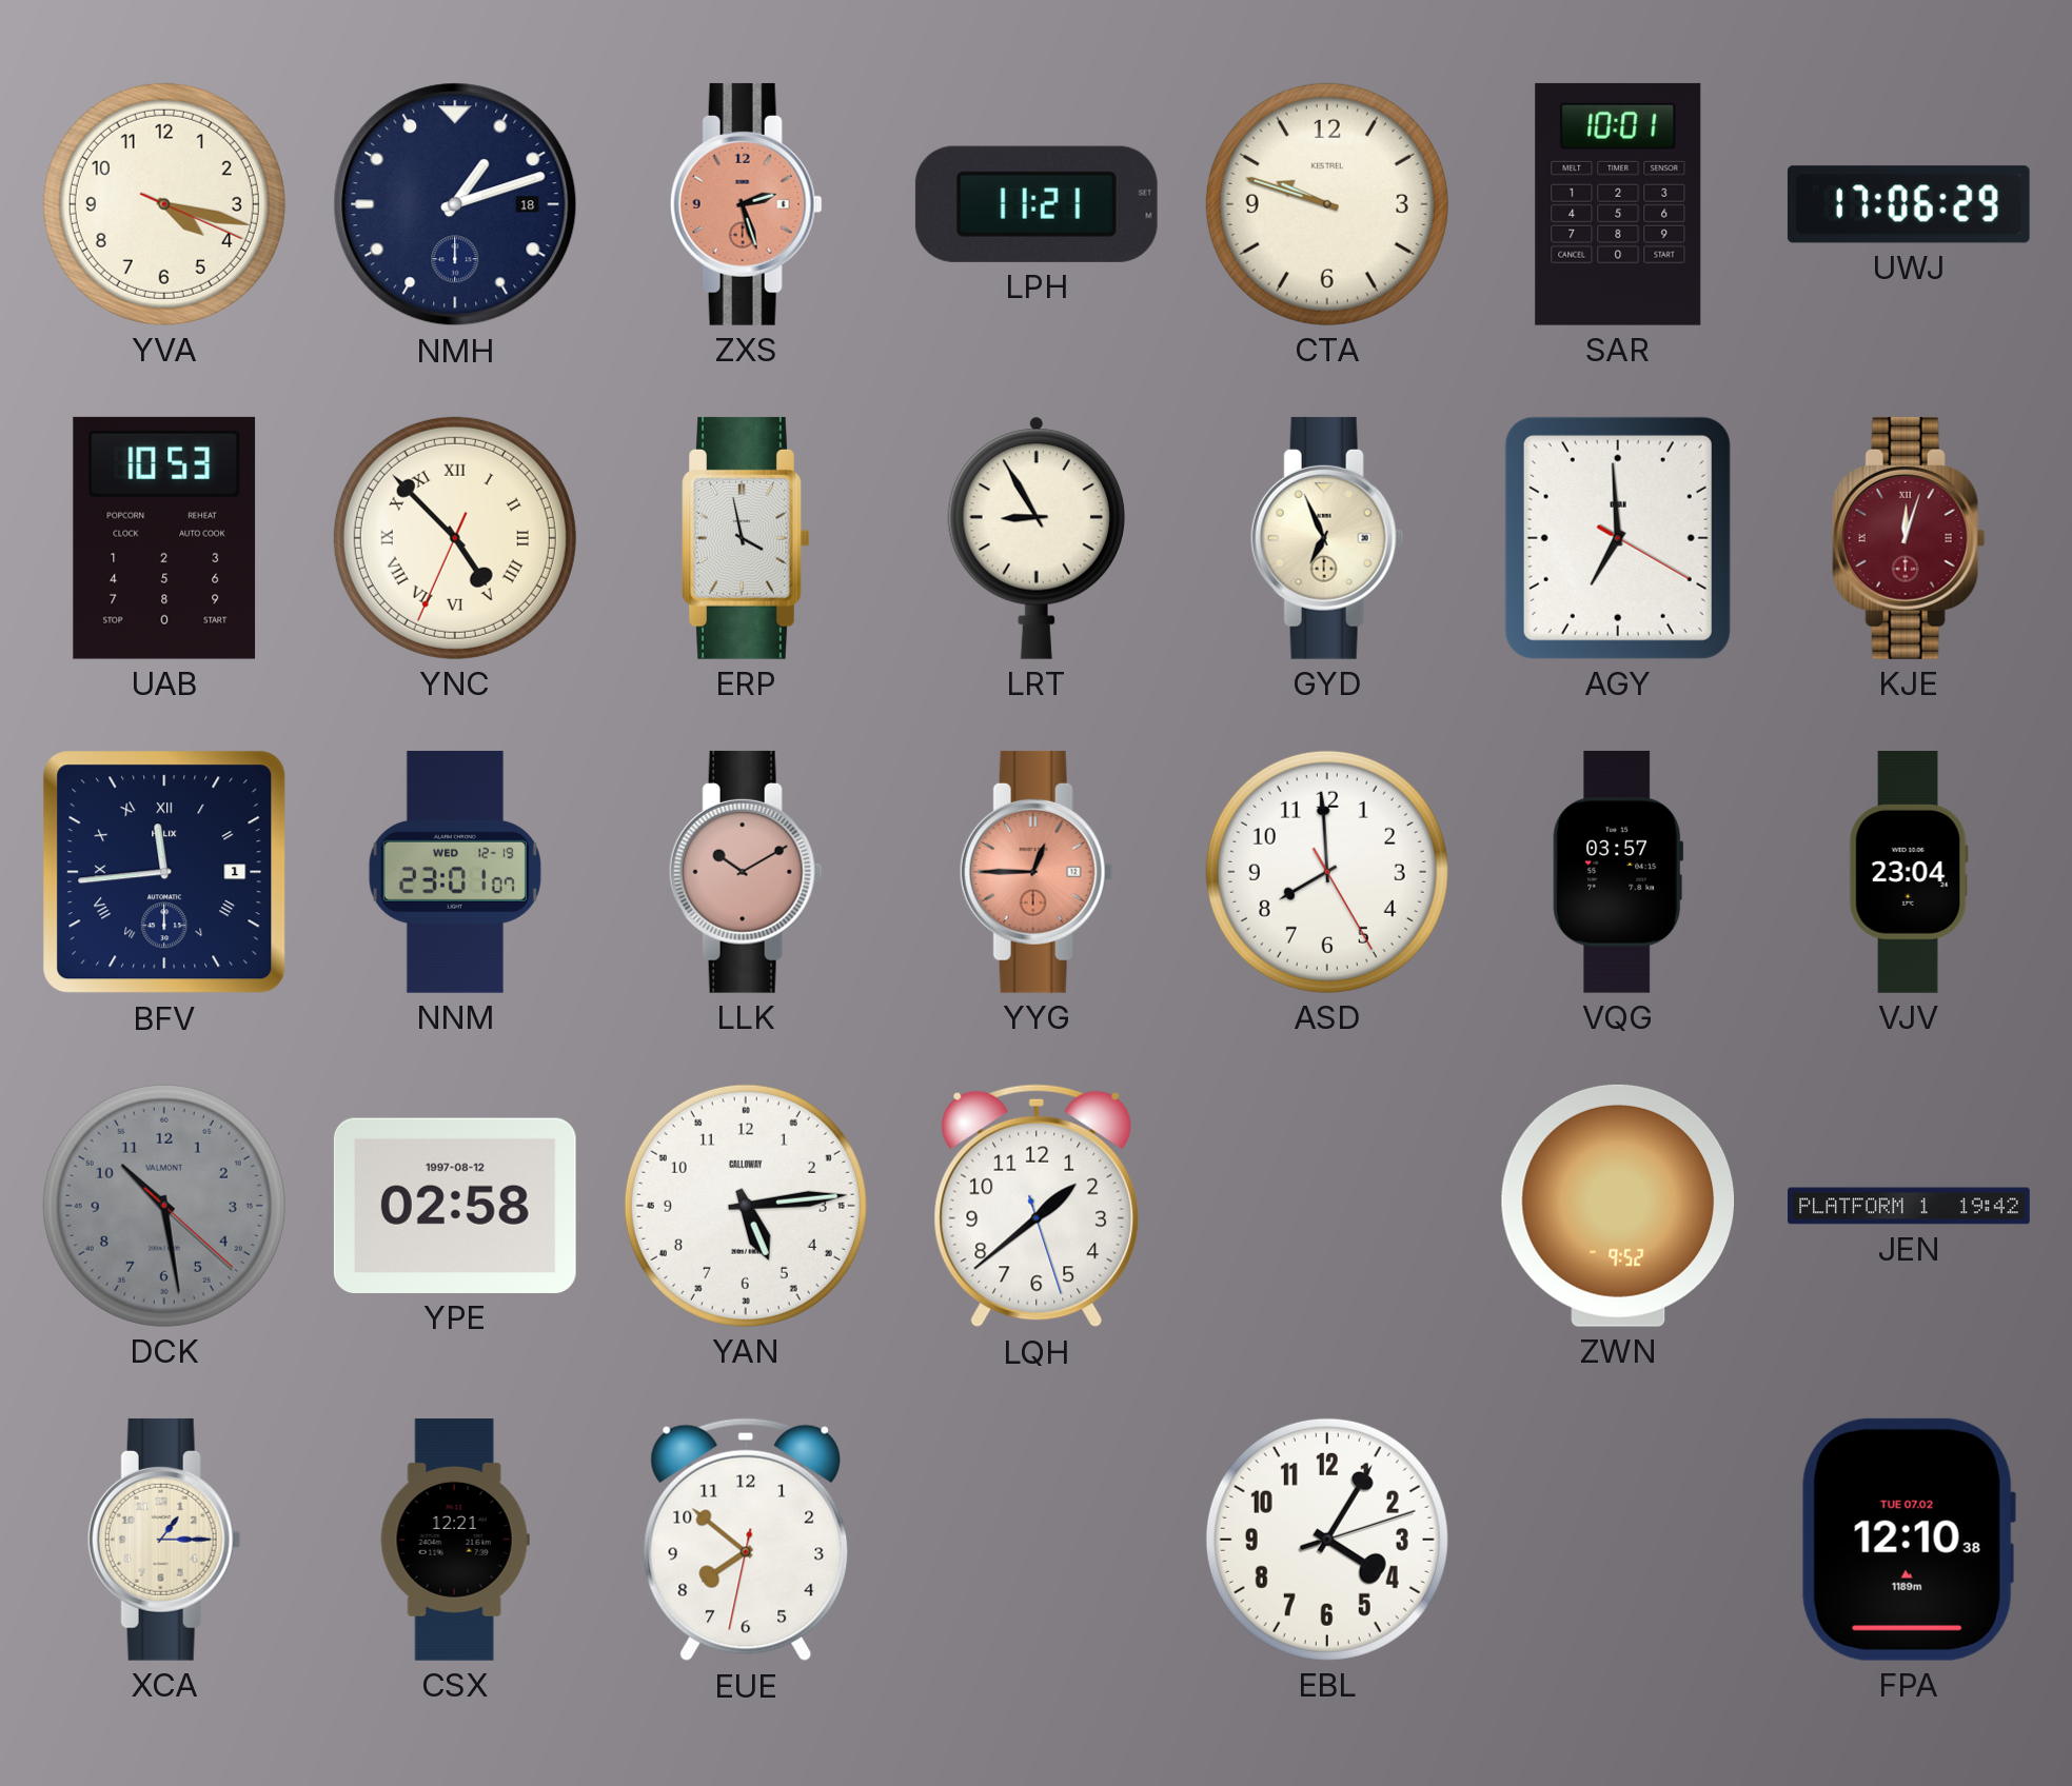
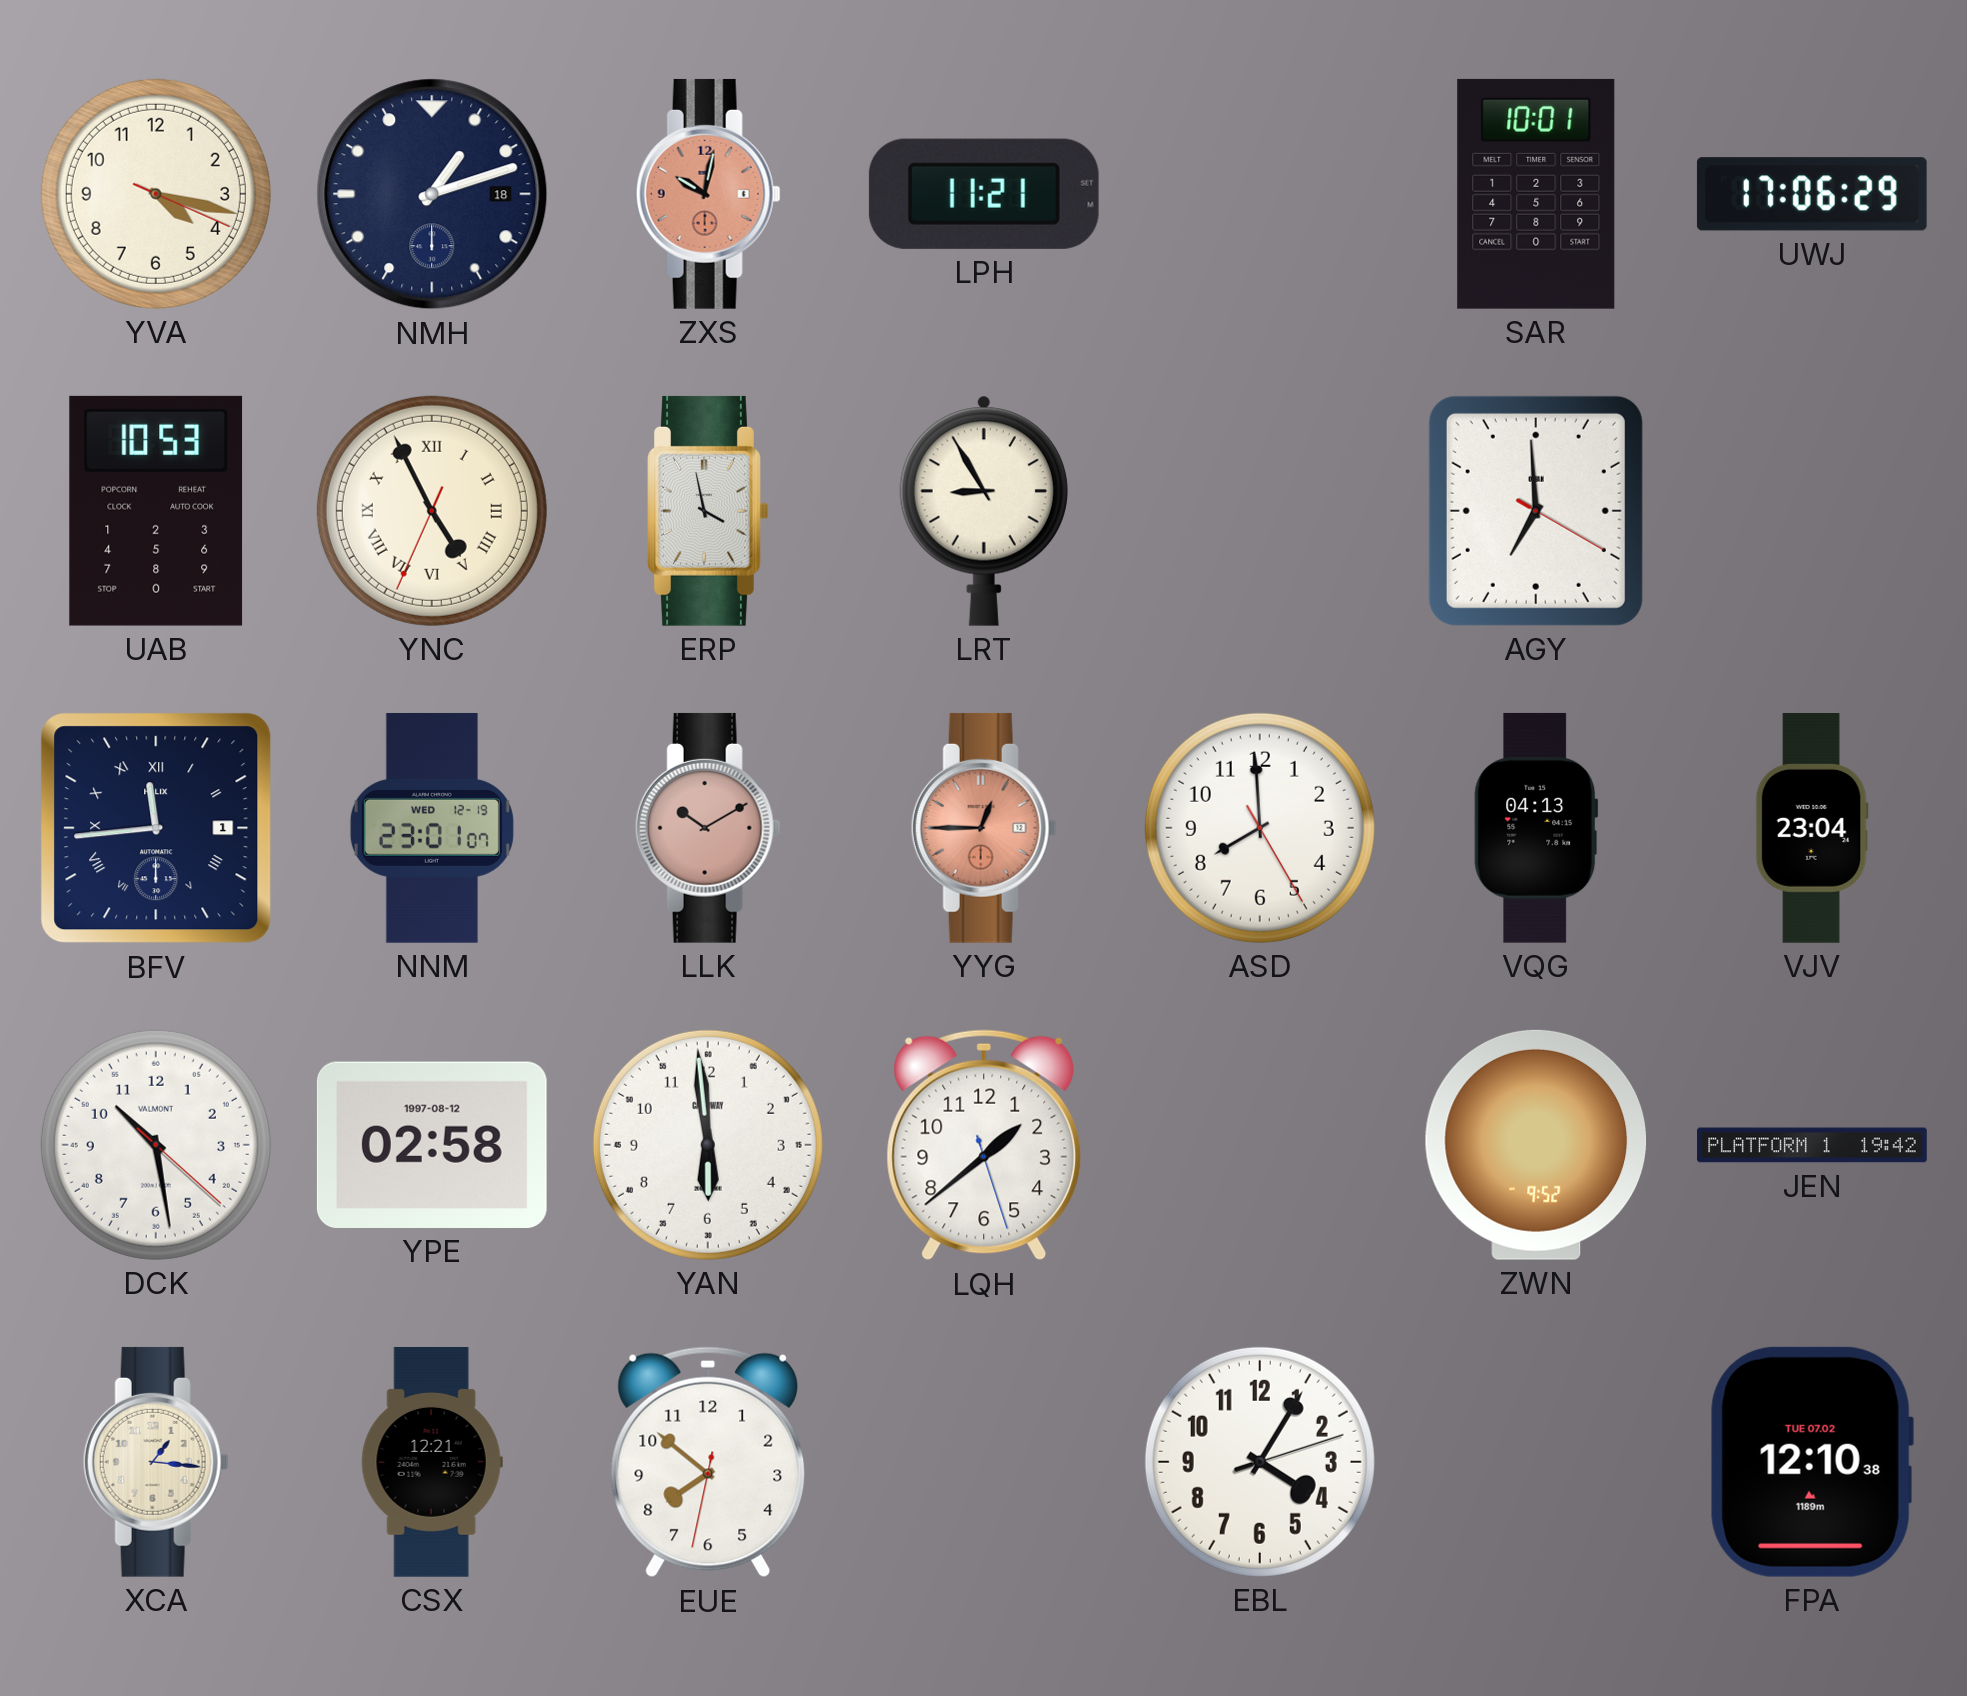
ZXS: 2:27 -> 10:02
CTA: 9:48 -> none
YNC: 4:52 -> 4:55
GYD: 6:56 -> none
KJE: 12:03 -> none
VQG: 03:57 -> 04:13
DCK dial: grey -> white
YAN: 5:14 -> 5:59
XCA: 1:15 -> 1:16
